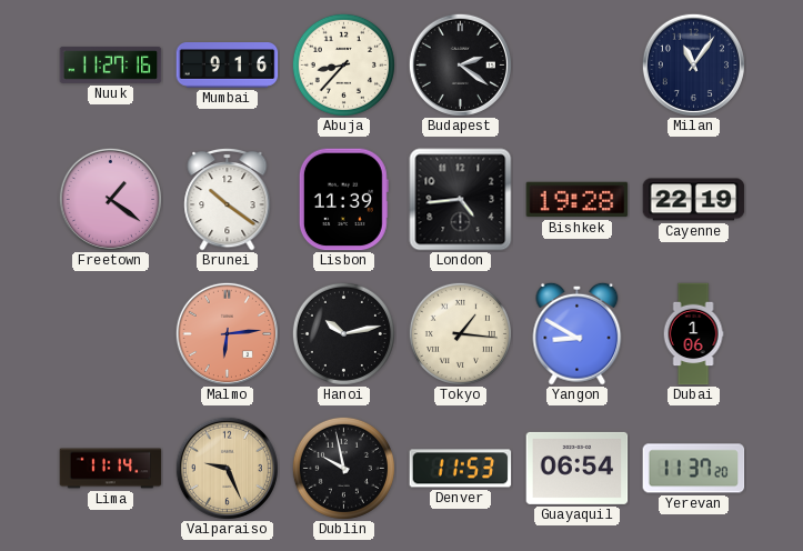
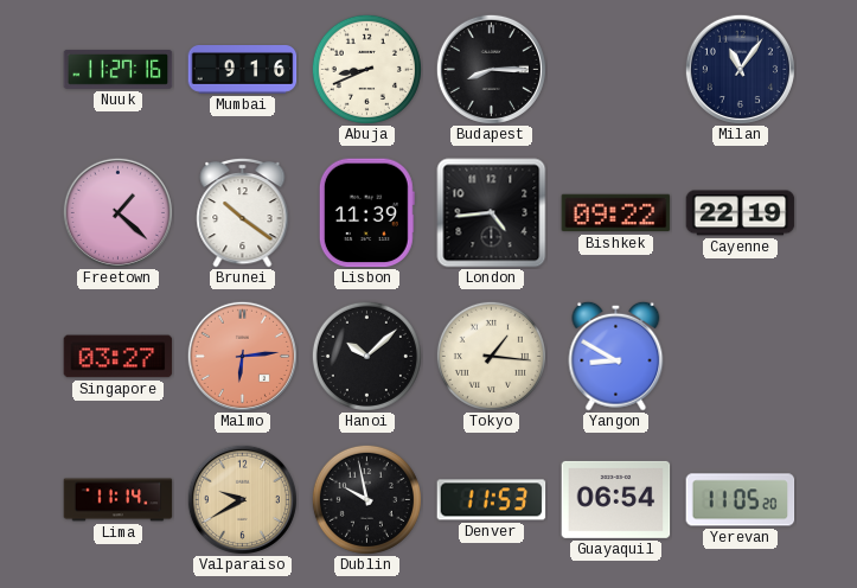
Abuja: 8:37 -> 8:41
Budapest: 2:21 -> 8:15
Freetown: 1:21 -> 1:22
Bishkek: 19:28 -> 09:22
Singapore: none -> 03:27
Hanoi: 10:13 -> 10:08
Dubai: 1:06 -> none
Valparaiso: 9:26 -> 9:40
Yerevan: 11:37 -> 11:05
